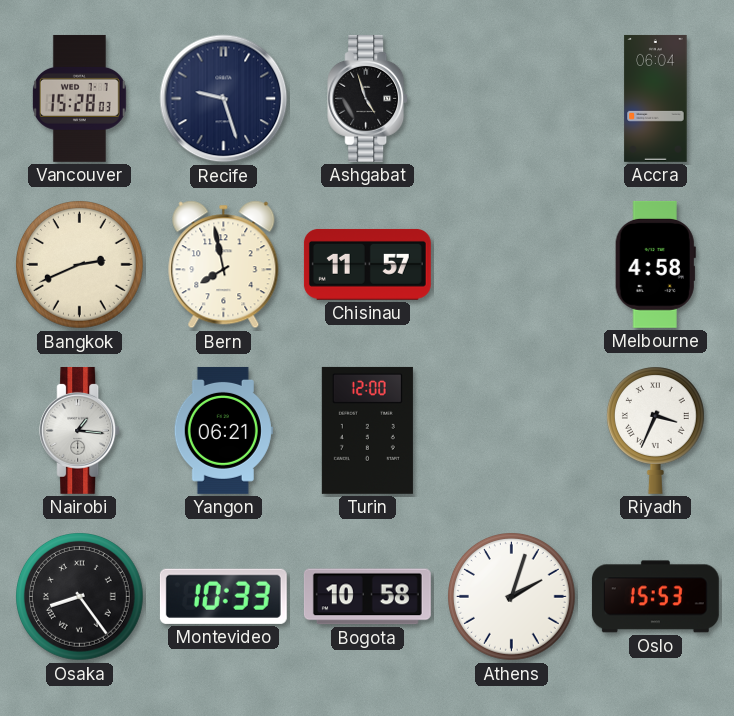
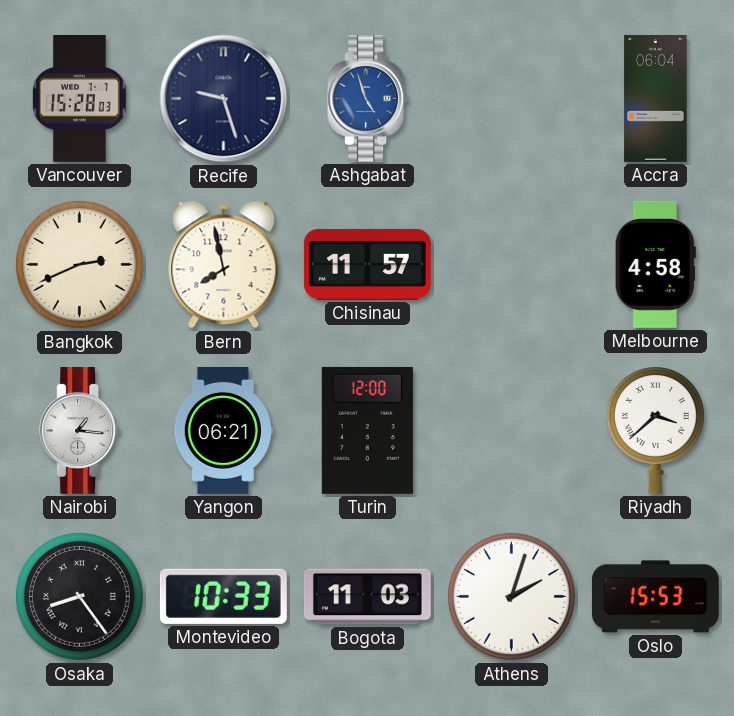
Ashgabat dial: black -> blue
Riyadh: 3:34 -> 3:38
Bogota: 10:58 -> 11:03
